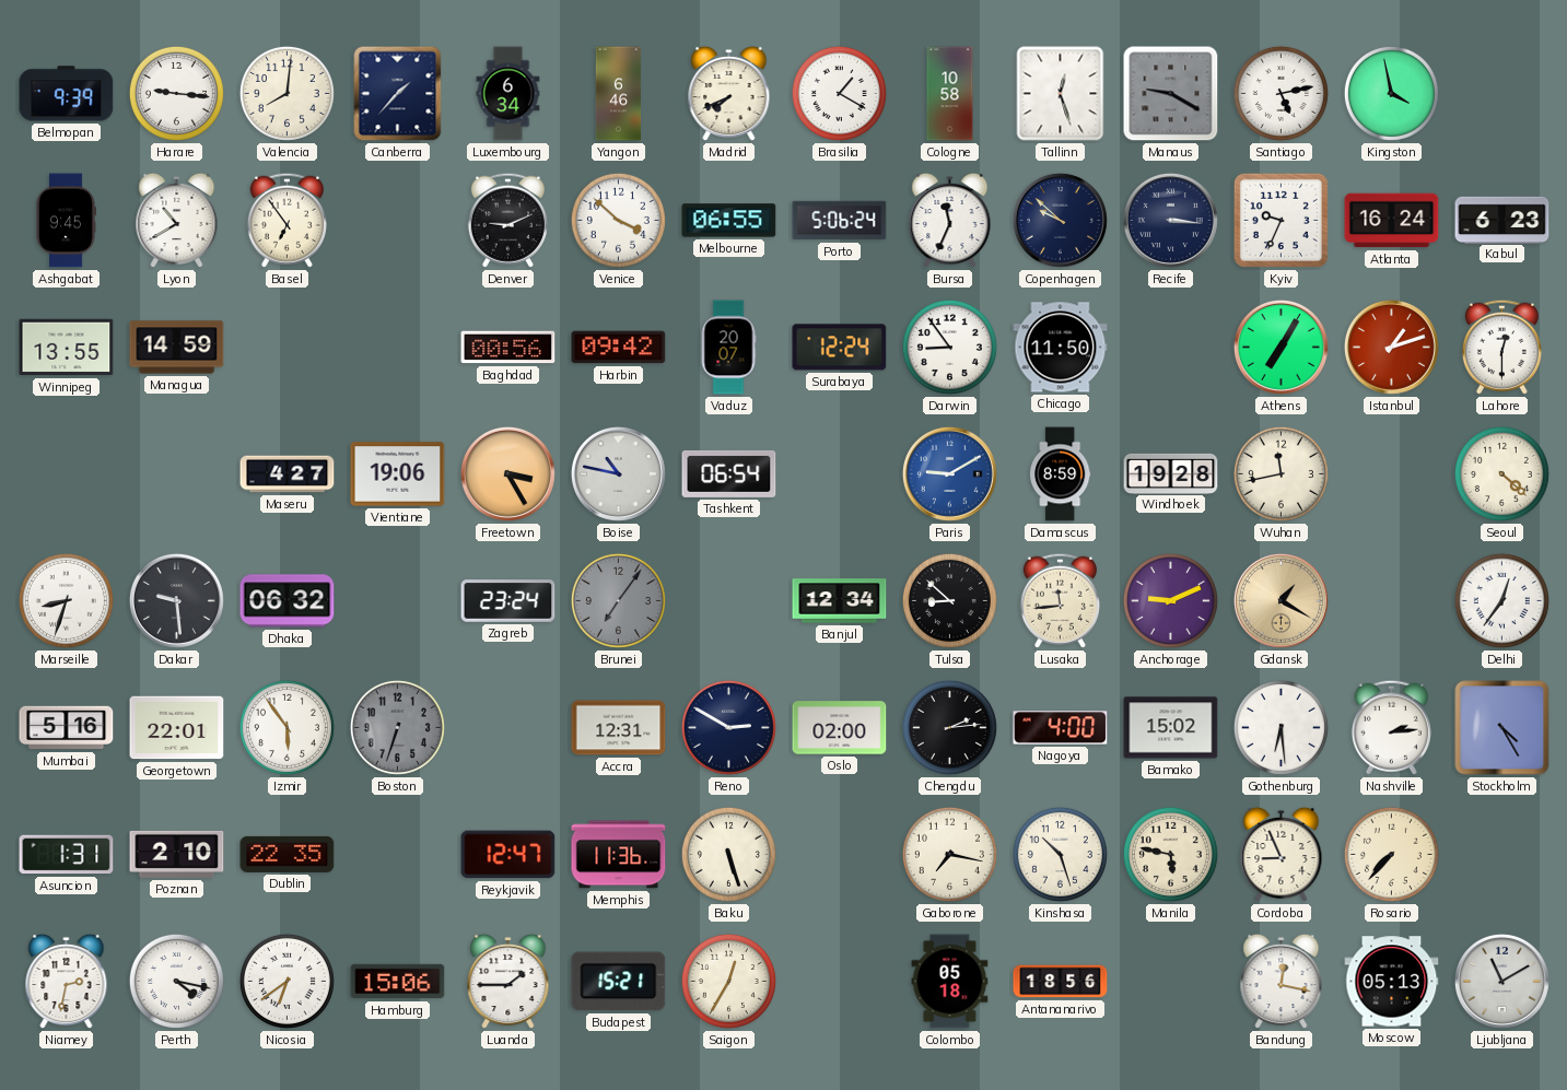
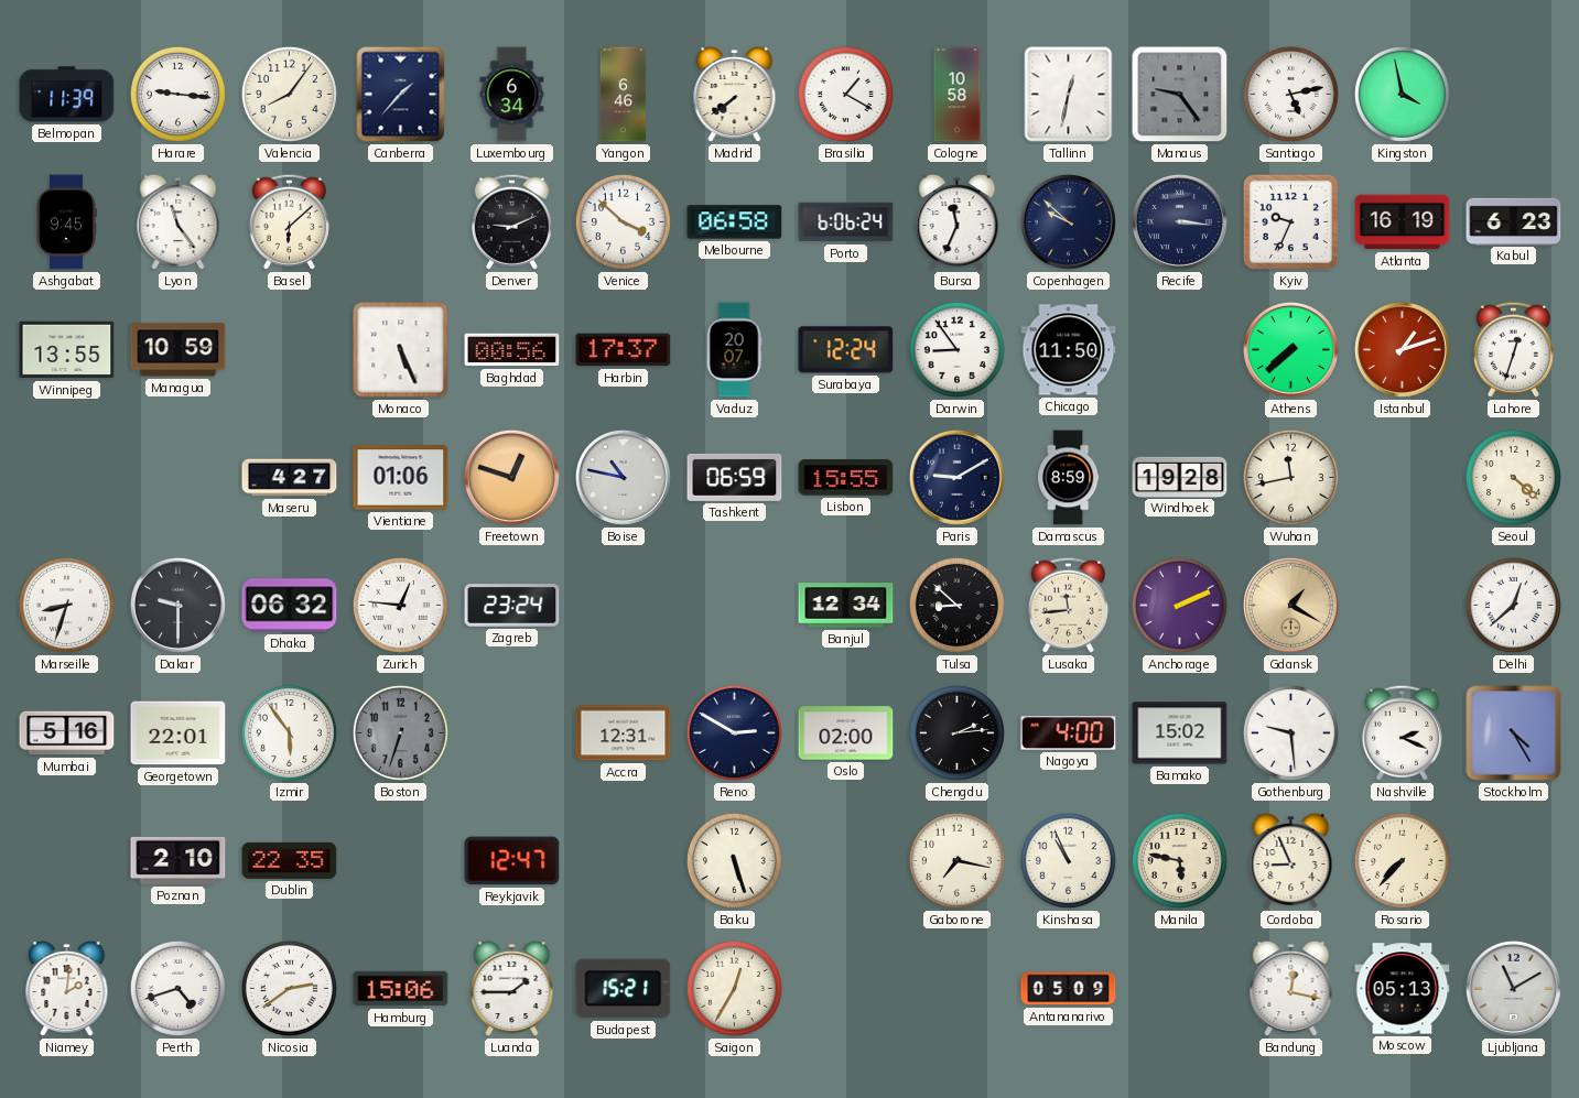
Belmopan: 9:39 -> 11:39
Valencia: 8:01 -> 8:06
Madrid: 7:41 -> 7:39
Tallinn: 12:27 -> 12:32
Manaus: 9:20 -> 9:24
Lyon: 10:40 -> 11:24
Basel: 6:54 -> 6:08
Melbourne: 06:55 -> 06:58
Porto: 5:06 -> 6:06
Atlanta: 16:24 -> 16:19
Managua: 14:59 -> 10:59
Monaco: none -> 5:26
Harbin: 09:42 -> 17:37
Athens: 7:05 -> 7:38
Lahore: 12:30 -> 12:33
Vientiane: 19:06 -> 01:06
Freetown: 3:25 -> 12:48
Tashkent: 06:54 -> 06:59
Lisbon: none -> 15:55
Paris dial: blue -> navy
Dakar: 9:29 -> 9:30
Zurich: none -> 12:46
Brunei: 7:06 -> none
Anchorage: 9:11 -> 2:11
Delhi: 12:36 -> 12:38
Gothenburg: 6:29 -> 9:29
Nashville: 2:14 -> 2:19
Asuncion: 1:31 -> none
Memphis: 11:36 -> none
Kinshasa: 10:27 -> 10:56
Niamey: 2:32 -> 2:01
Perth: 4:17 -> 4:42
Nicosia: 6:39 -> 2:39
Colombo: 05:18 -> none
Antananarivo: 18:56 -> 05:09
